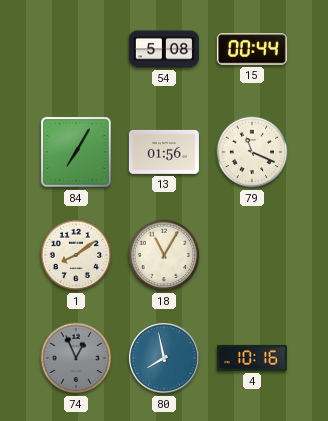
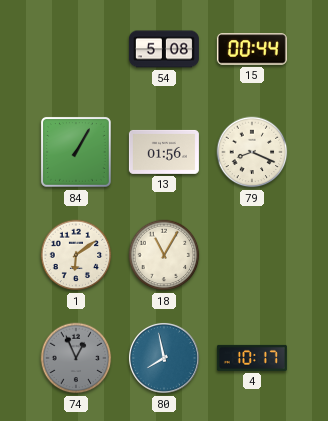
84: 7:05 -> 1:05
79: 11:19 -> 8:19
1: 8:09 -> 6:09
4: 10:16 -> 10:17
